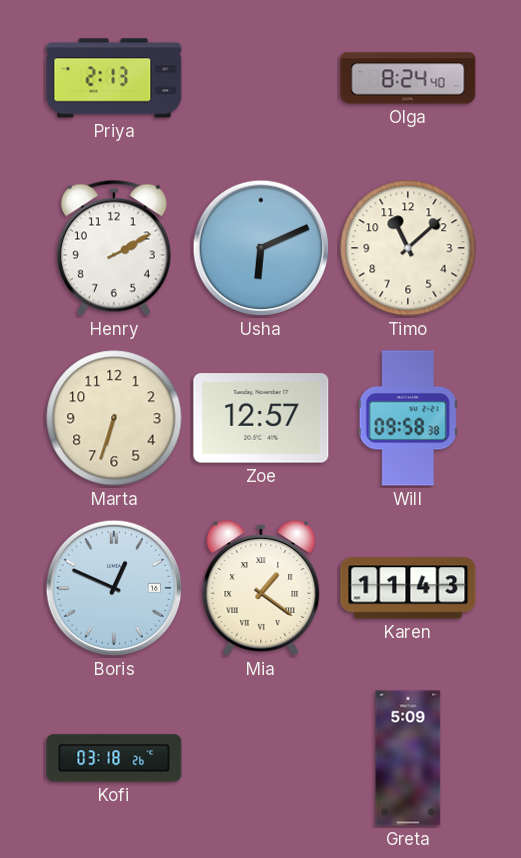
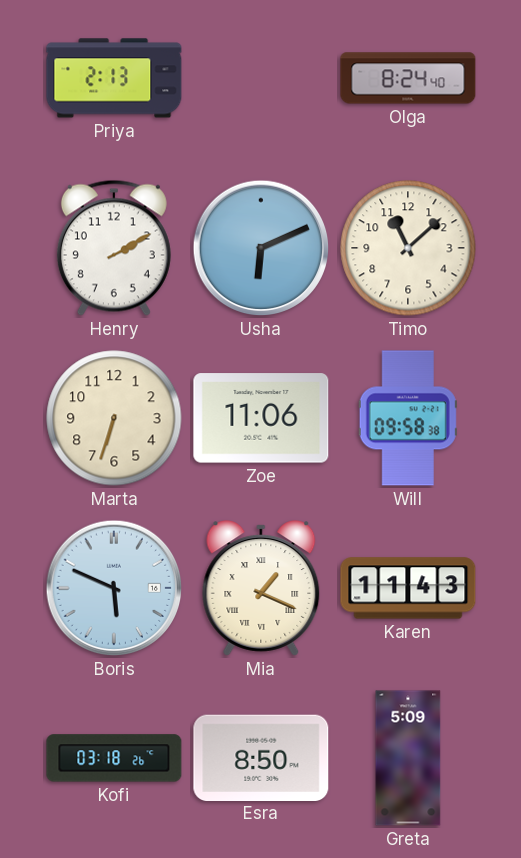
Zoe: 12:57 -> 11:06
Boris: 12:49 -> 5:49
Mia: 1:21 -> 1:19
Esra: none -> 8:50
